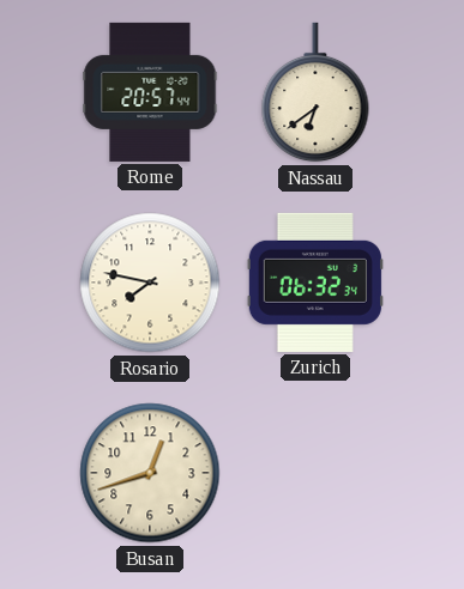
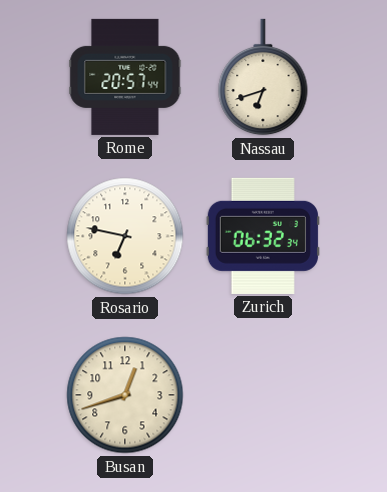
Nassau: 6:39 -> 6:42
Rosario: 7:47 -> 6:47
